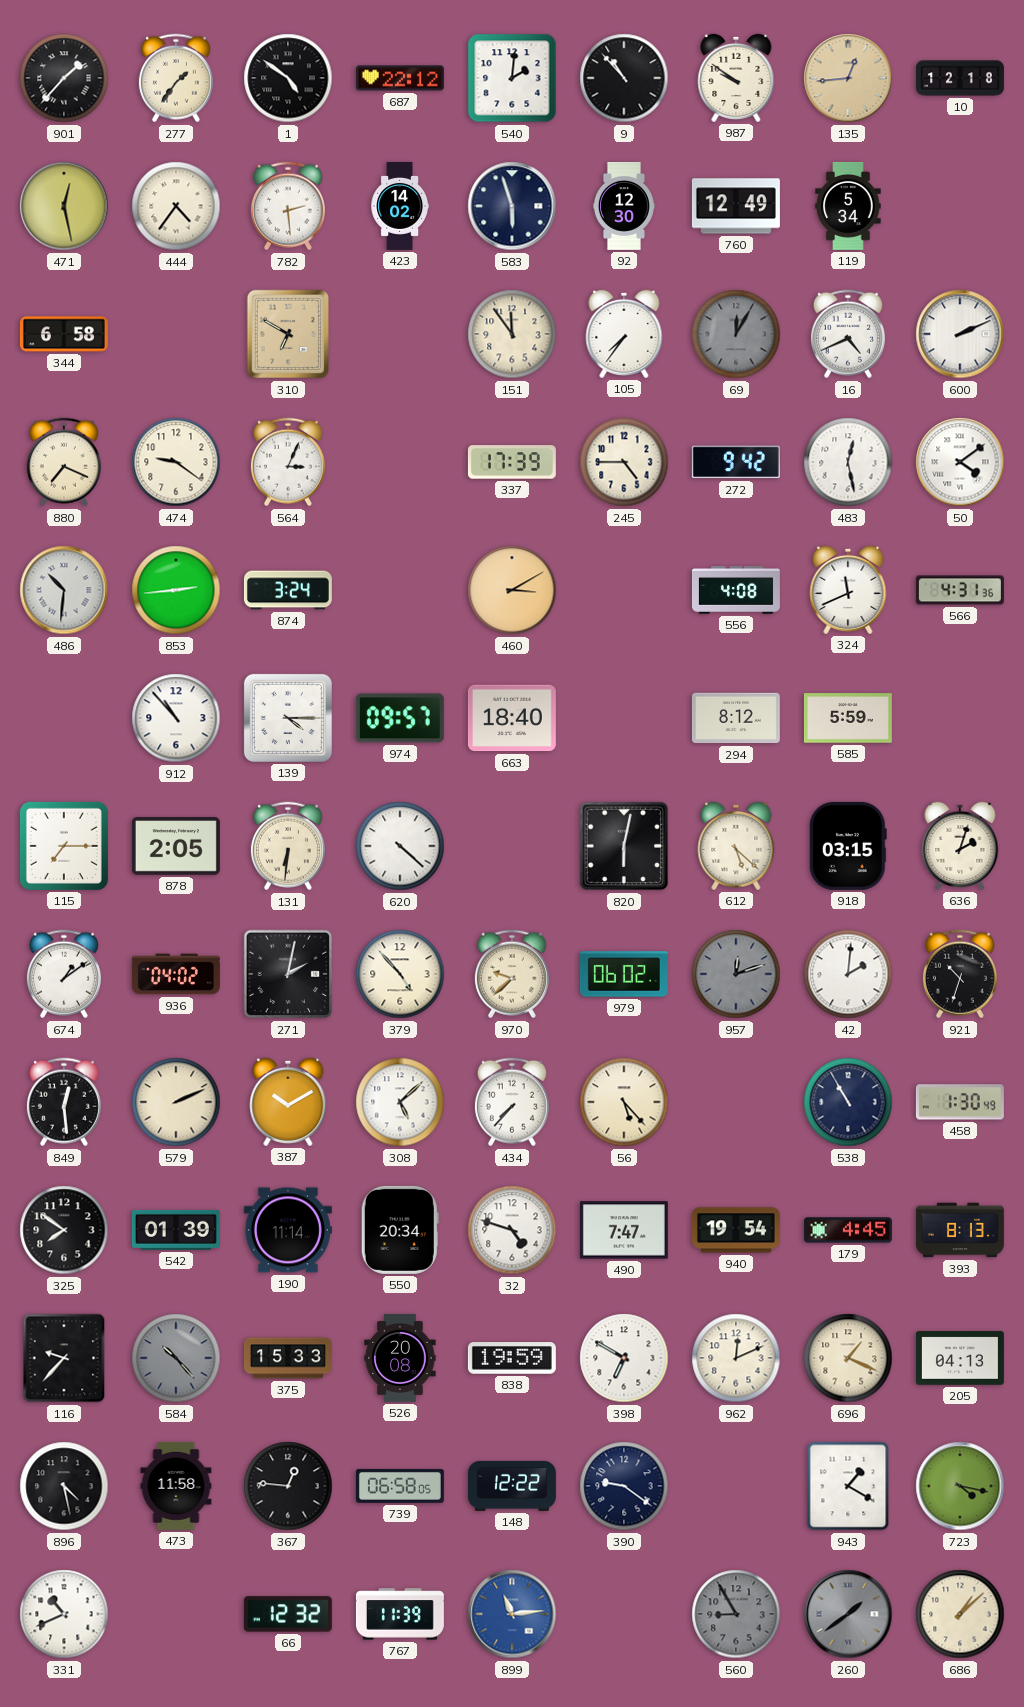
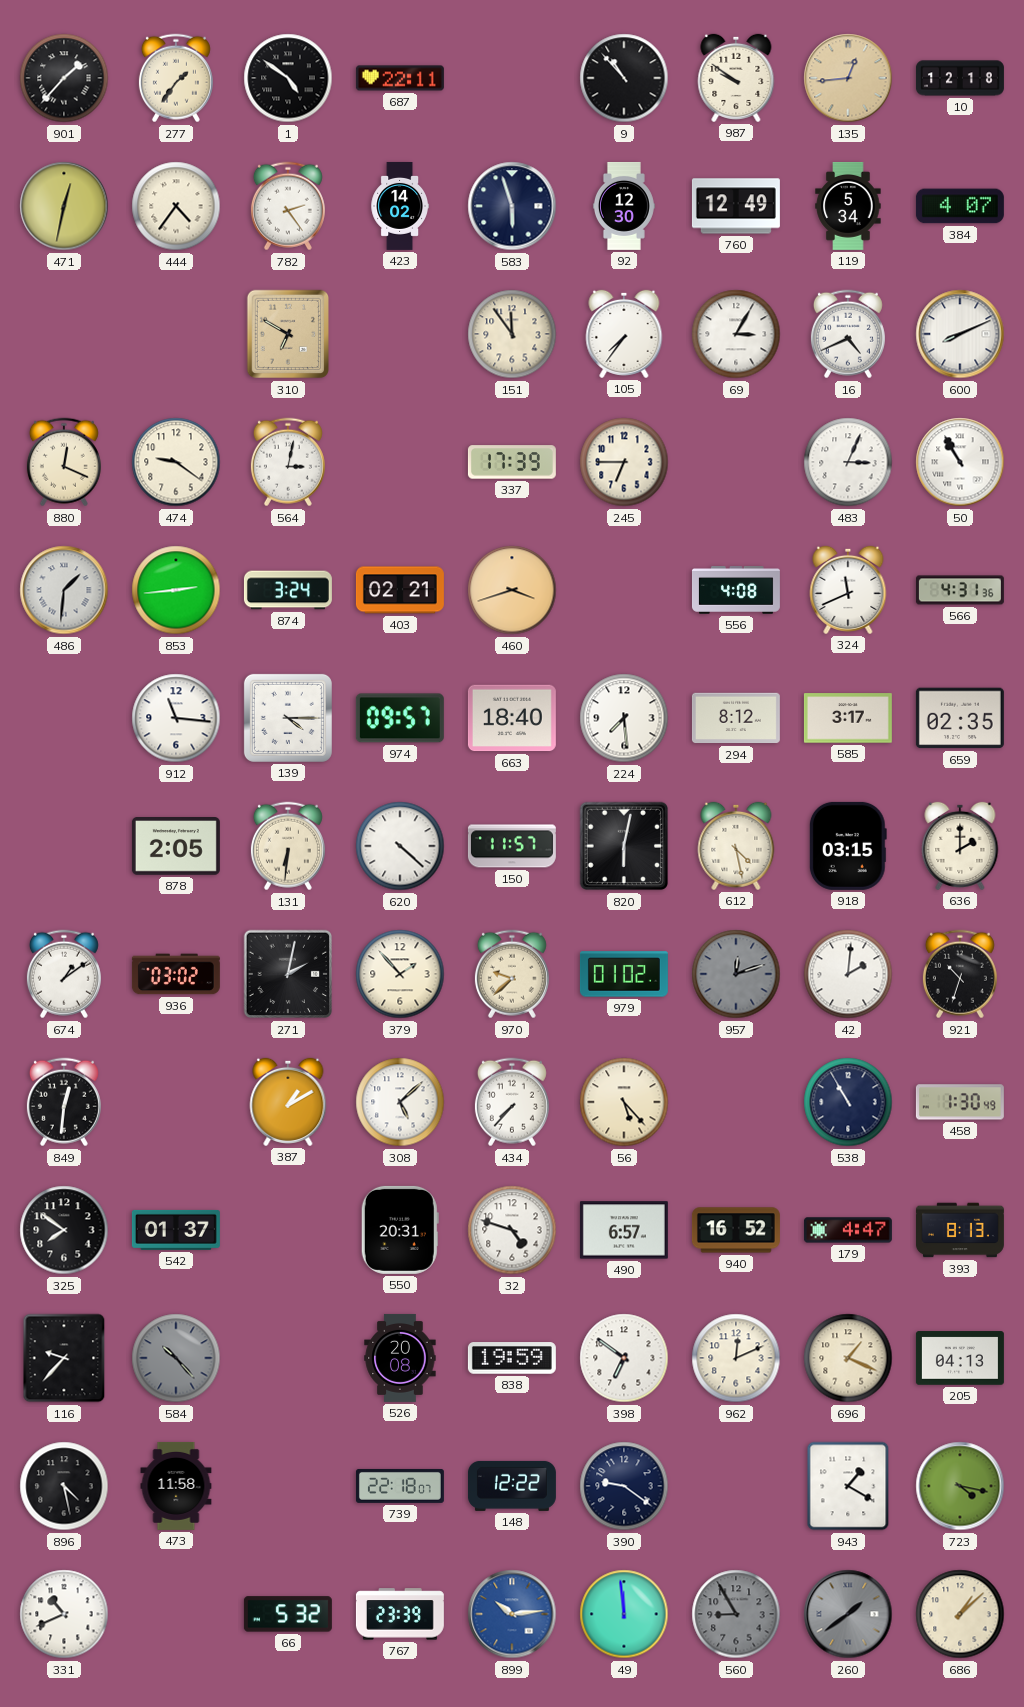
687: 22:12 -> 22:11
540: 2:01 -> none
471: 12:28 -> 12:32
782: 2:29 -> 2:24
384: none -> 4:07
344: 6:58 -> none
69: 12:05 -> 3:05
69 dial: grey -> white
600: 2:11 -> 8:11
880: 7:19 -> 12:19
564: 3:04 -> 3:02
245: 4:45 -> 6:45
272: 9:42 -> none
483: 12:28 -> 3:04
50: 4:09 -> 10:55
486: 10:31 -> 1:31
403: none -> 02:21
460: 3:10 -> 3:42
912: 10:53 -> 11:16
224: none -> 7:29
585: 5:59 -> 3:17
659: none -> 02:35
115: 7:15 -> none
150: none -> 11:57
612: 5:22 -> 4:28
636: 2:03 -> 2:00
936: 04:02 -> 03:02
379: 4:53 -> 1:53
979: 06:02 -> 01:02
849: 12:29 -> 12:31
579: 2:11 -> none
387: 10:10 -> 1:10
542: 01:39 -> 01:37
190: 11:14 -> none
550: 20:34 -> 20:31
490: 7:47 -> 6:57
940: 19:54 -> 16:52
179: 4:45 -> 4:47
375: 15:33 -> none
398: 6:50 -> 6:51
367: 12:46 -> none
739: 06:58 -> 22:18
66: 12:32 -> 5:32
767: 11:39 -> 23:39
899: 11:14 -> 10:14
49: none -> 11:59
